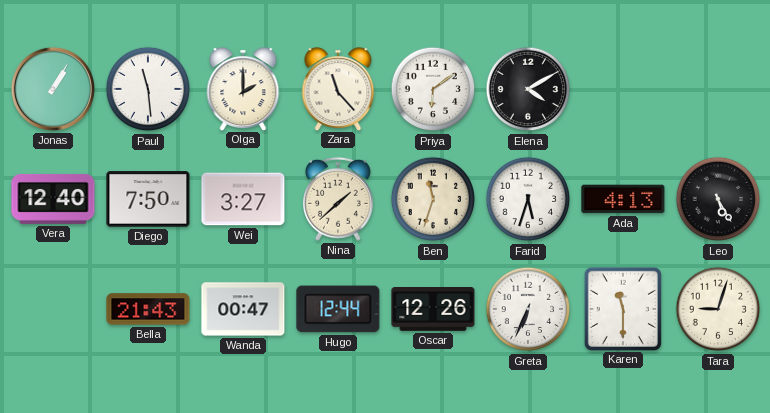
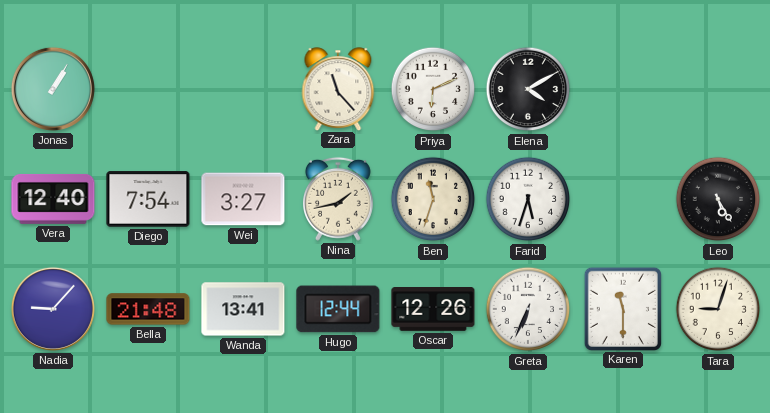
Paul: 11:29 -> none
Olga: 2:00 -> none
Priya: 6:09 -> 6:11
Diego: 7:50 -> 7:54
Nina: 1:38 -> 1:43
Ada: 4:13 -> none
Nadia: none -> 9:07
Bella: 21:43 -> 21:48
Wanda: 00:47 -> 13:41
